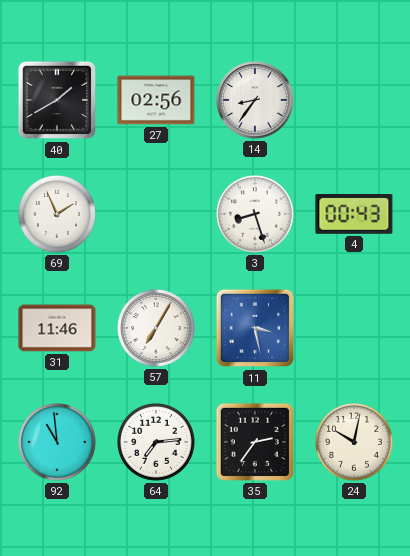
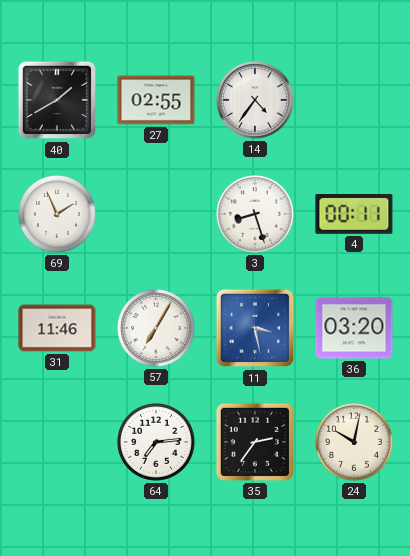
27: 02:56 -> 02:55
14: 8:36 -> 4:36
4: 00:43 -> 00:11
36: none -> 03:20
92: 10:59 -> none
